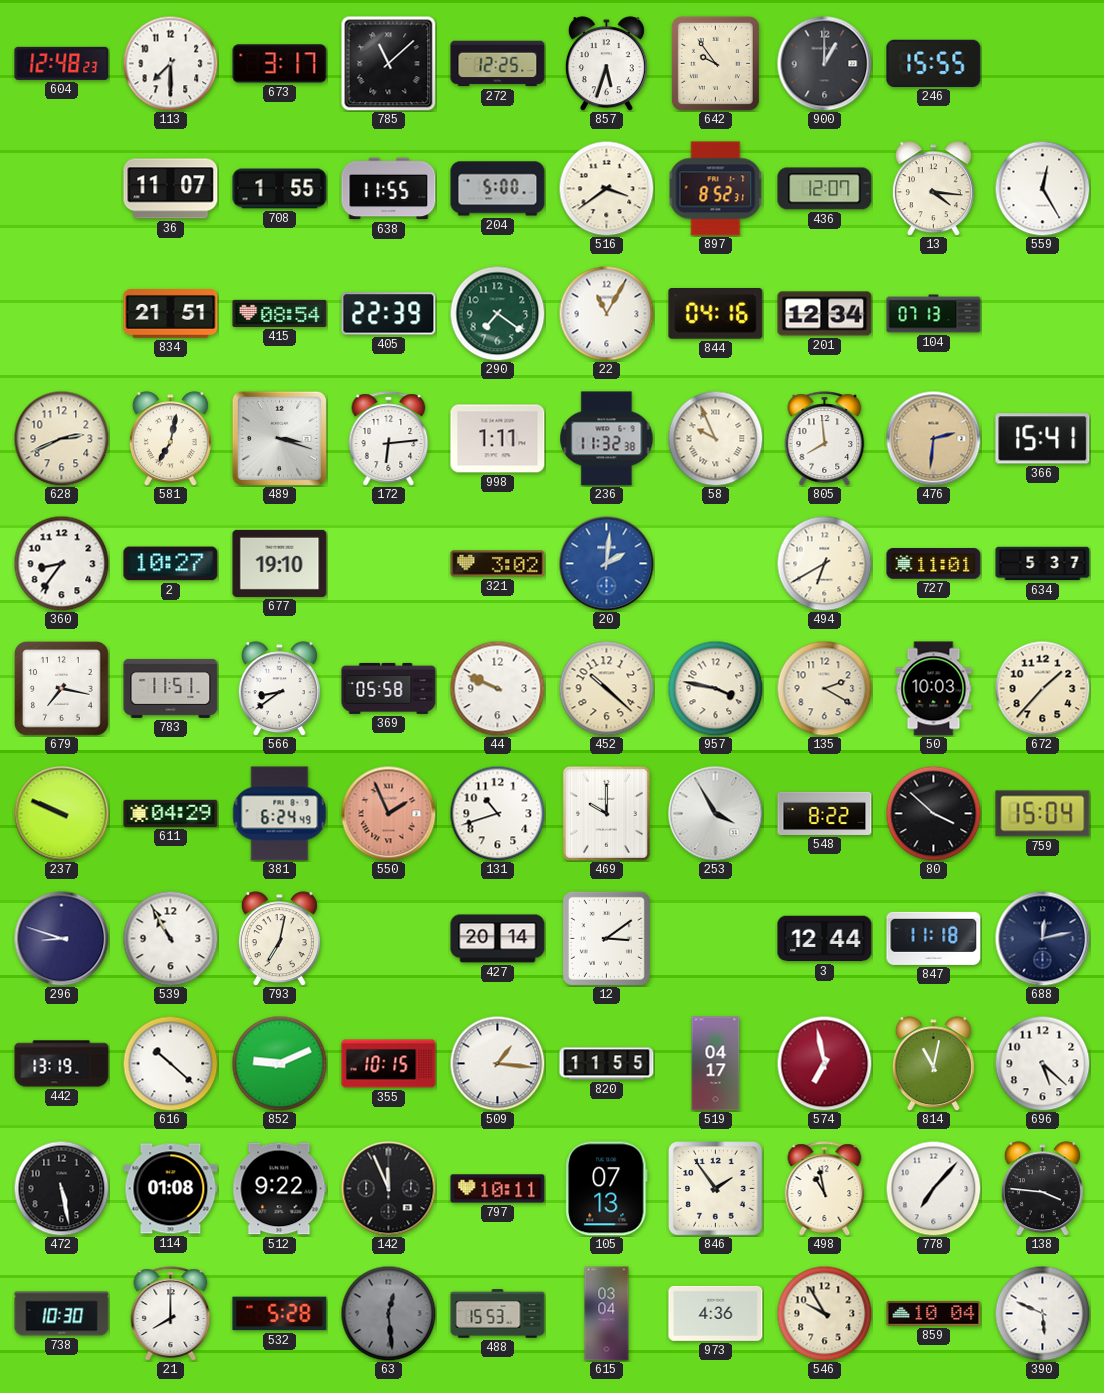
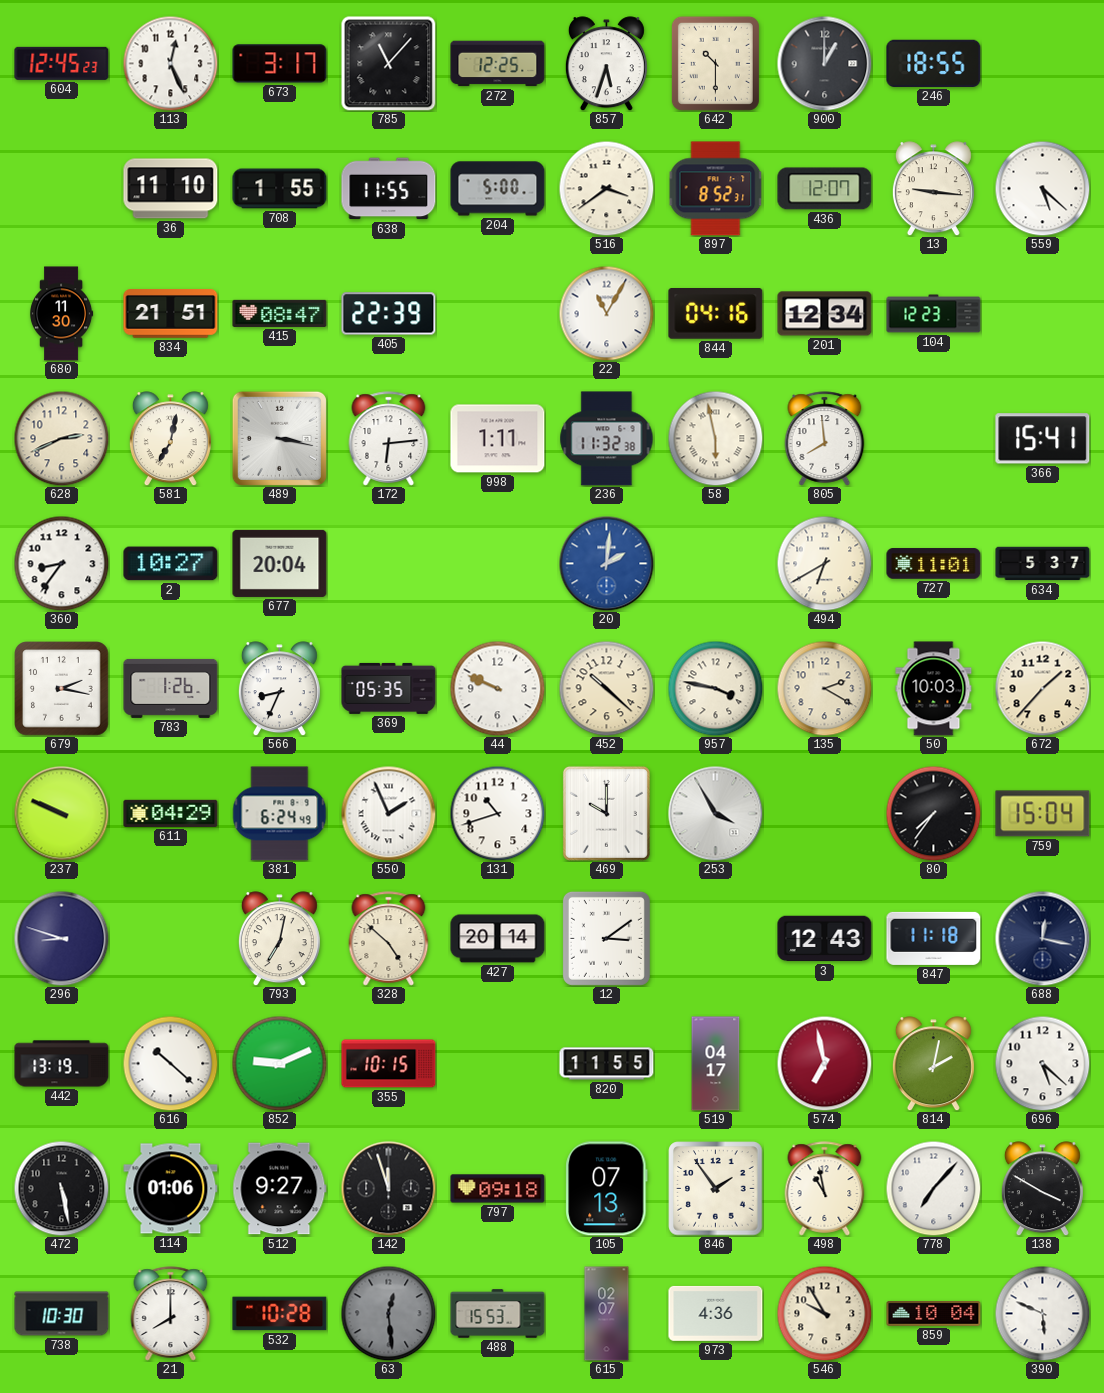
604: 12:48 -> 12:45
113: 7:30 -> 12:26
785: 11:08 -> 11:07
642: 9:54 -> 10:30
246: 15:55 -> 18:55
36: 11:07 -> 11:10
13: 4:16 -> 9:16
559: 12:25 -> 5:22
680: none -> 11:30
415: 08:54 -> 08:47
290: 7:21 -> none
104: 07:13 -> 12:23
489: 3:18 -> 3:17
58: 9:56 -> 5:58
476: 2:31 -> none
677: 19:10 -> 20:04
321: 3:02 -> none
679: 7:17 -> 2:17
783: 11:51 -> 1:26
566: 8:39 -> 8:34
369: 05:58 -> 05:35
550 dial: salmon -> white
548: 8:22 -> none
80: 3:52 -> 7:36
539: 10:55 -> none
328: none -> 4:52
3: 12:44 -> 12:43
688: 12:13 -> 12:17
509: 1:16 -> none
814: 11:02 -> 2:02
114: 01:08 -> 01:06
512: 9:22 -> 9:27
142: 11:56 -> 11:57
797: 10:11 -> 09:18
138: 3:46 -> 3:50
532: 5:28 -> 10:28
615: 03:04 -> 02:07
